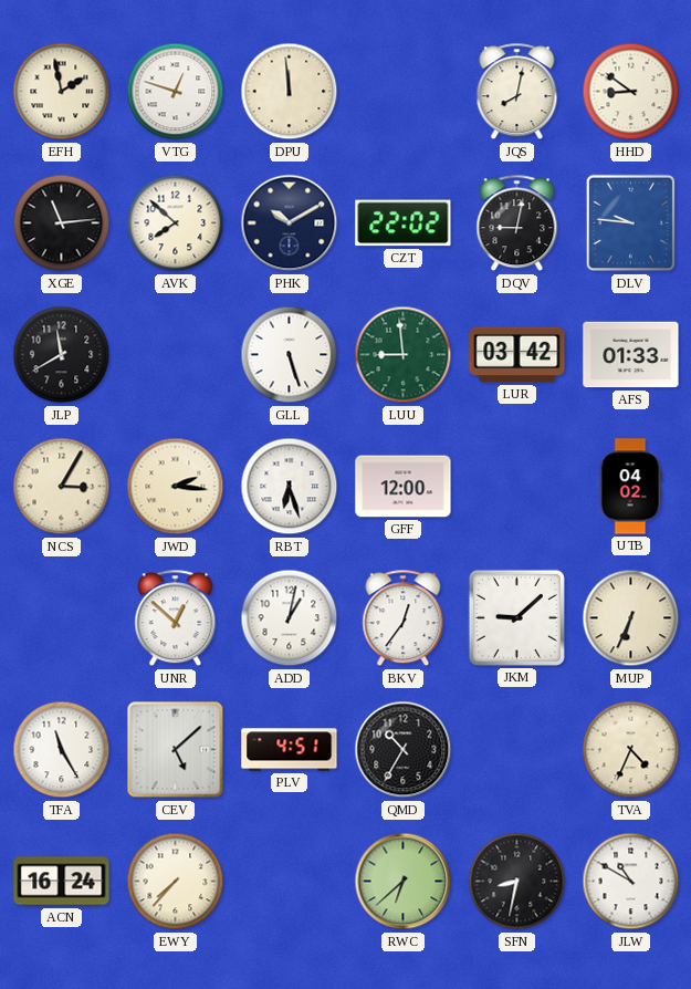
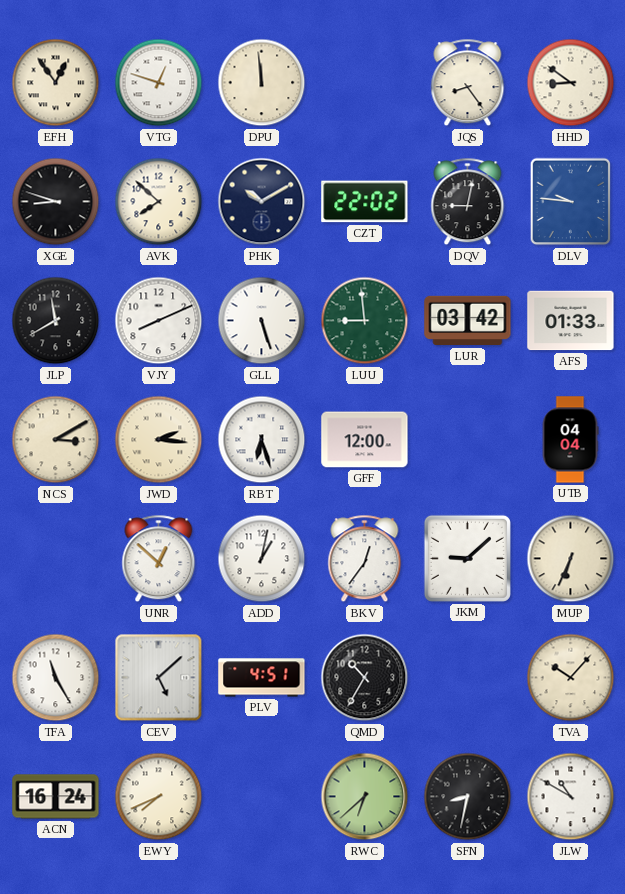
EFH: 1:58 -> 12:54
JQS: 8:02 -> 8:24
XGE: 11:14 -> 8:48
VJY: none -> 8:11
NCS: 3:05 -> 3:10
UTB: 04:02 -> 04:04
TVA: 4:34 -> 10:07
EWY: 7:37 -> 7:41
